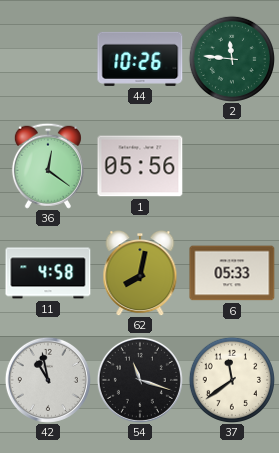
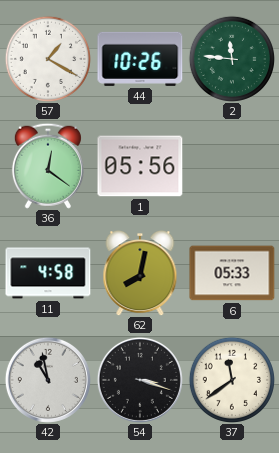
57: none -> 1:20
54: 11:18 -> 3:18
